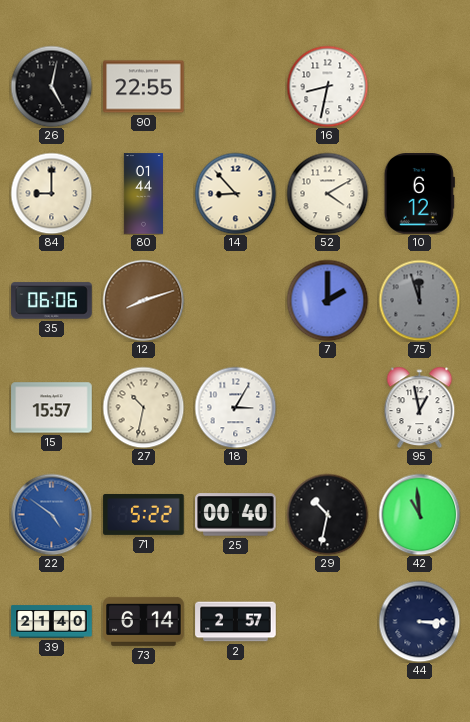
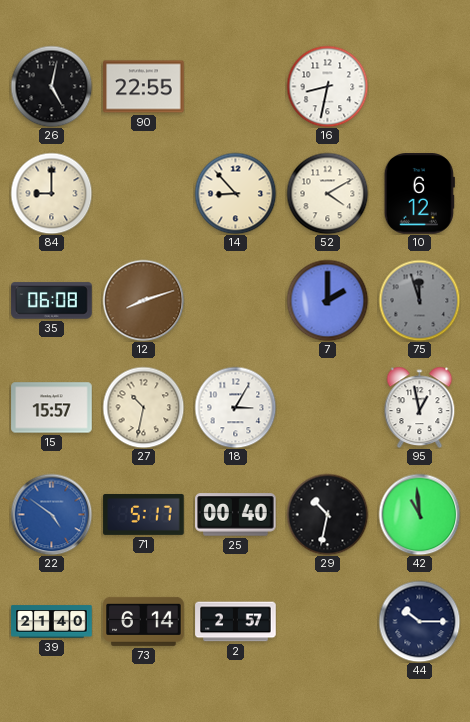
80: 01:44 -> none
35: 06:06 -> 06:08
71: 5:22 -> 5:17
44: 3:15 -> 10:15
